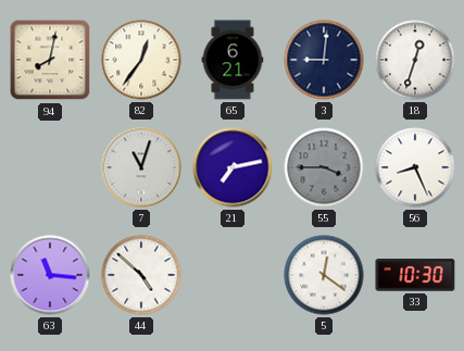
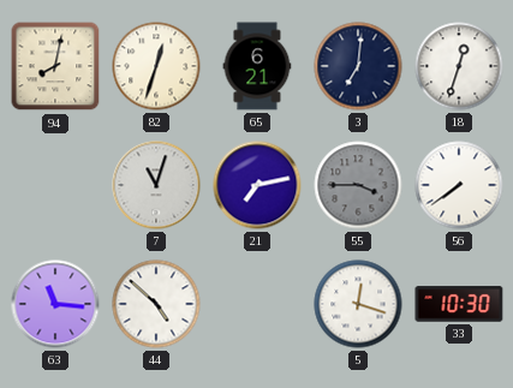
82: 12:36 -> 12:33
3: 9:01 -> 7:01
56: 8:26 -> 7:39
5: 12:21 -> 12:18
